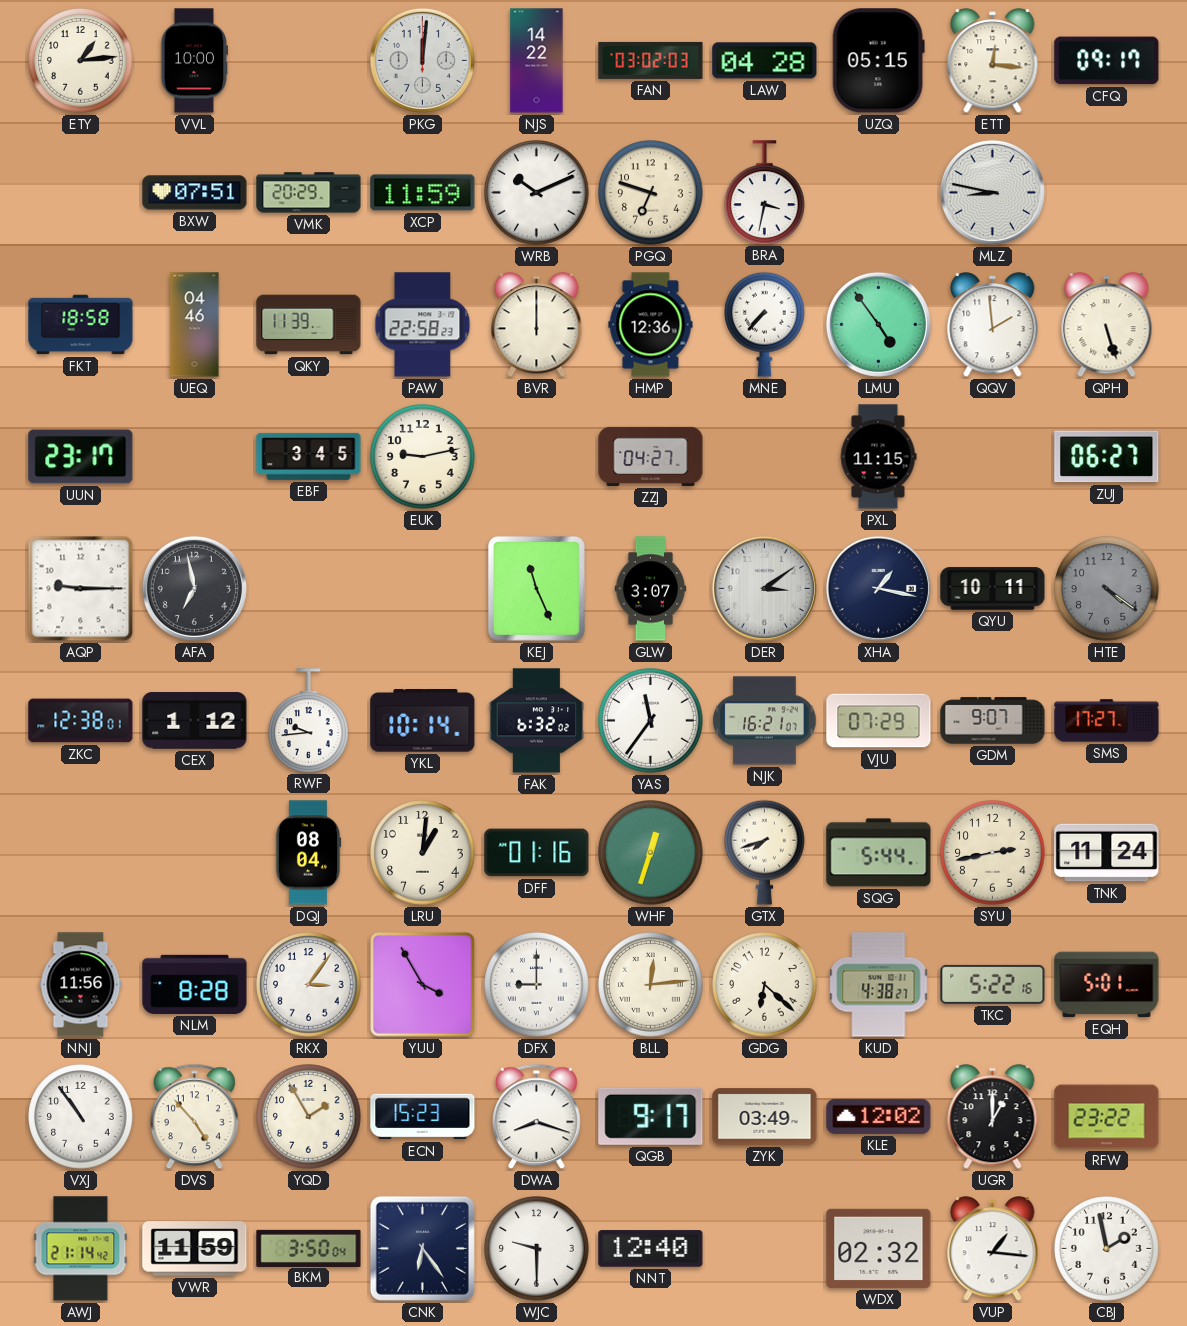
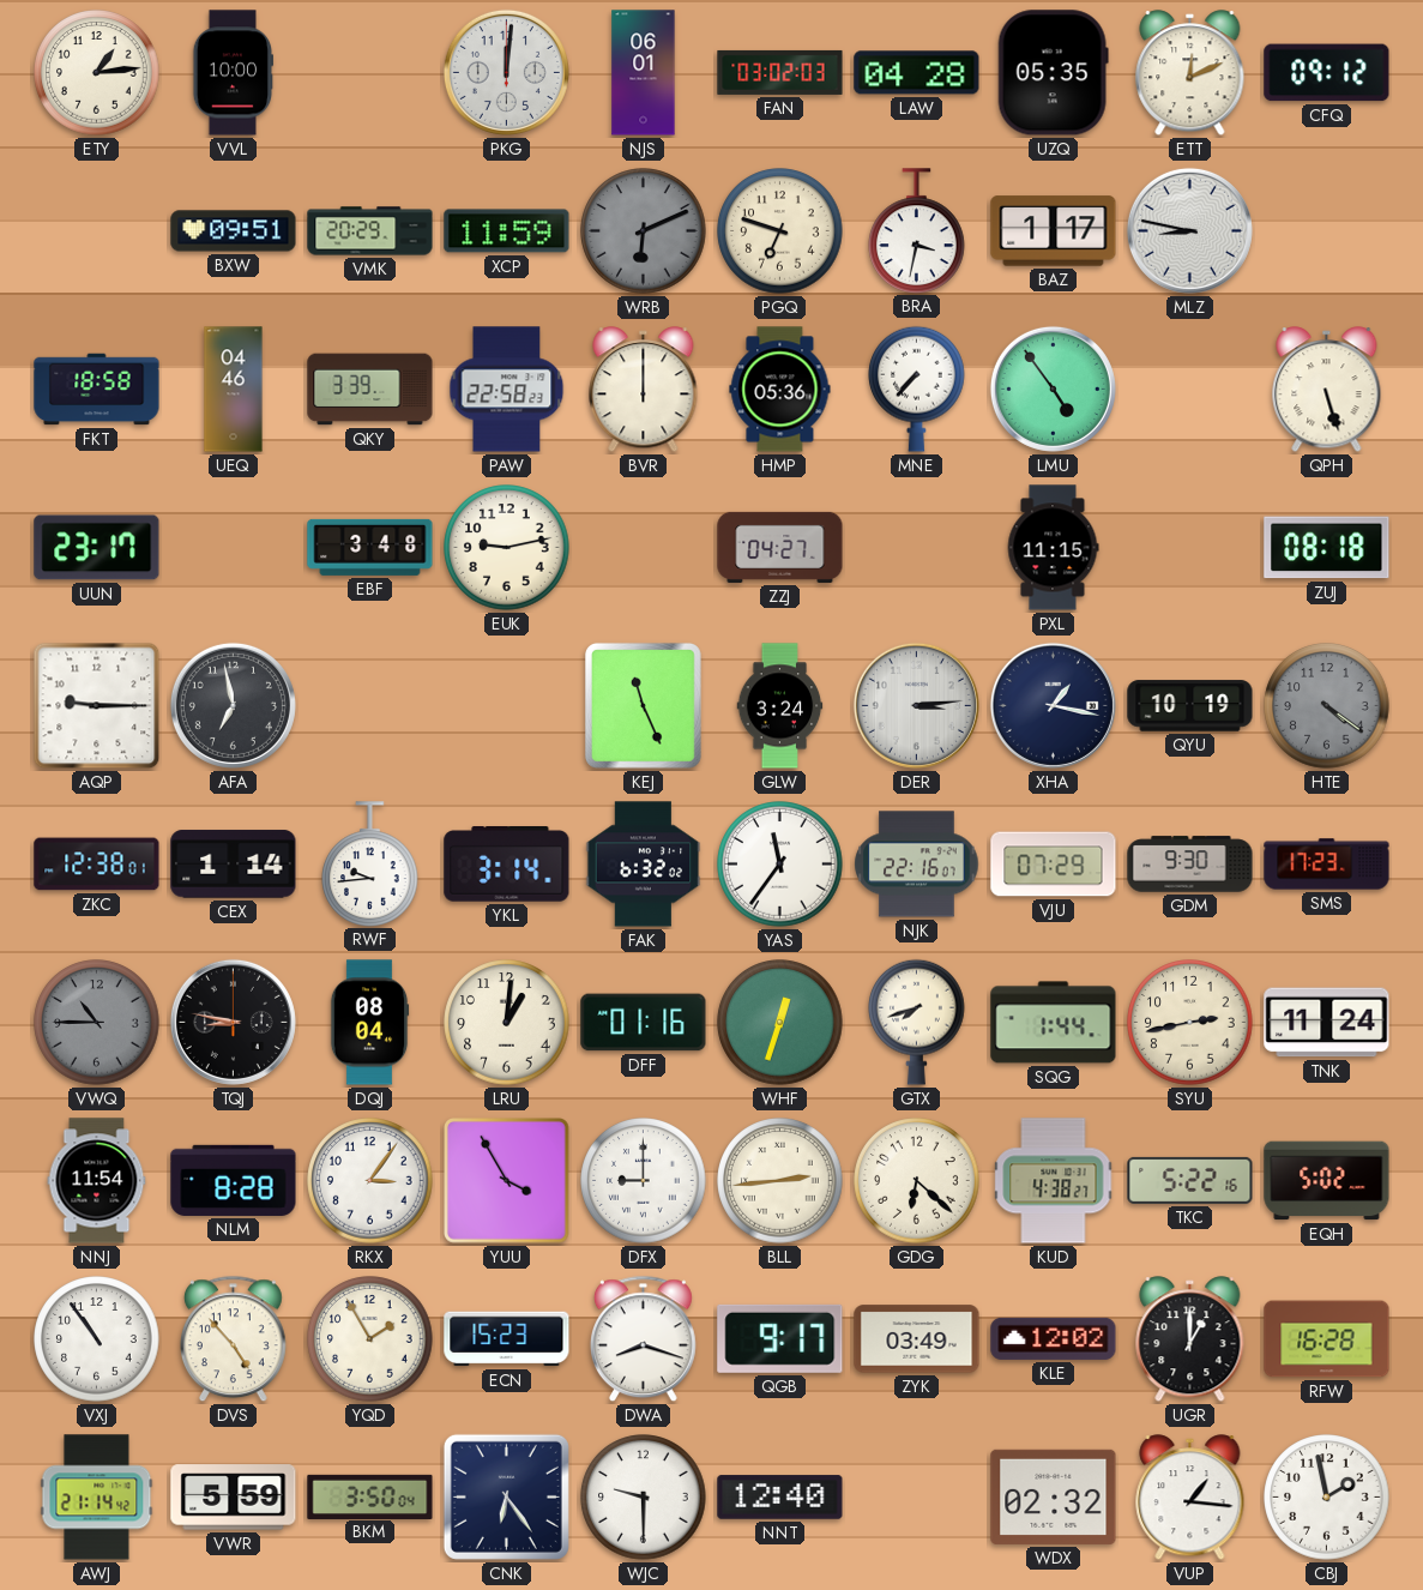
NJS: 14:22 -> 06:01
UZQ: 05:15 -> 05:35
ETT: 12:16 -> 12:11
CFQ: 09:17 -> 09:12
BXW: 07:51 -> 09:51
WRB: 10:11 -> 6:11
WRB dial: white -> grey
BAZ: none -> 1:17
QKY: 11:39 -> 3:39
HMP: 12:36 -> 05:36
QQV: 1:59 -> none
EBF: 3:45 -> 3:48
ZUJ: 06:27 -> 08:18
GLW: 3:07 -> 3:24
DER: 3:09 -> 3:14
QYU: 10:11 -> 10:19
CEX: 1:12 -> 1:14
YKL: 10:14 -> 3:14
NJK: 16:21 -> 22:16
GDM: 9:07 -> 9:30
SMS: 17:27 -> 17:23
VWQ: none -> 10:45
TQJ: none -> 8:47
SQG: 5:44 -> 1:44
NNJ: 11:56 -> 11:54
BLL: 12:14 -> 2:44
EQH: 5:01 -> 5:02
RFW: 23:22 -> 16:28
VWR: 11:59 -> 5:59
